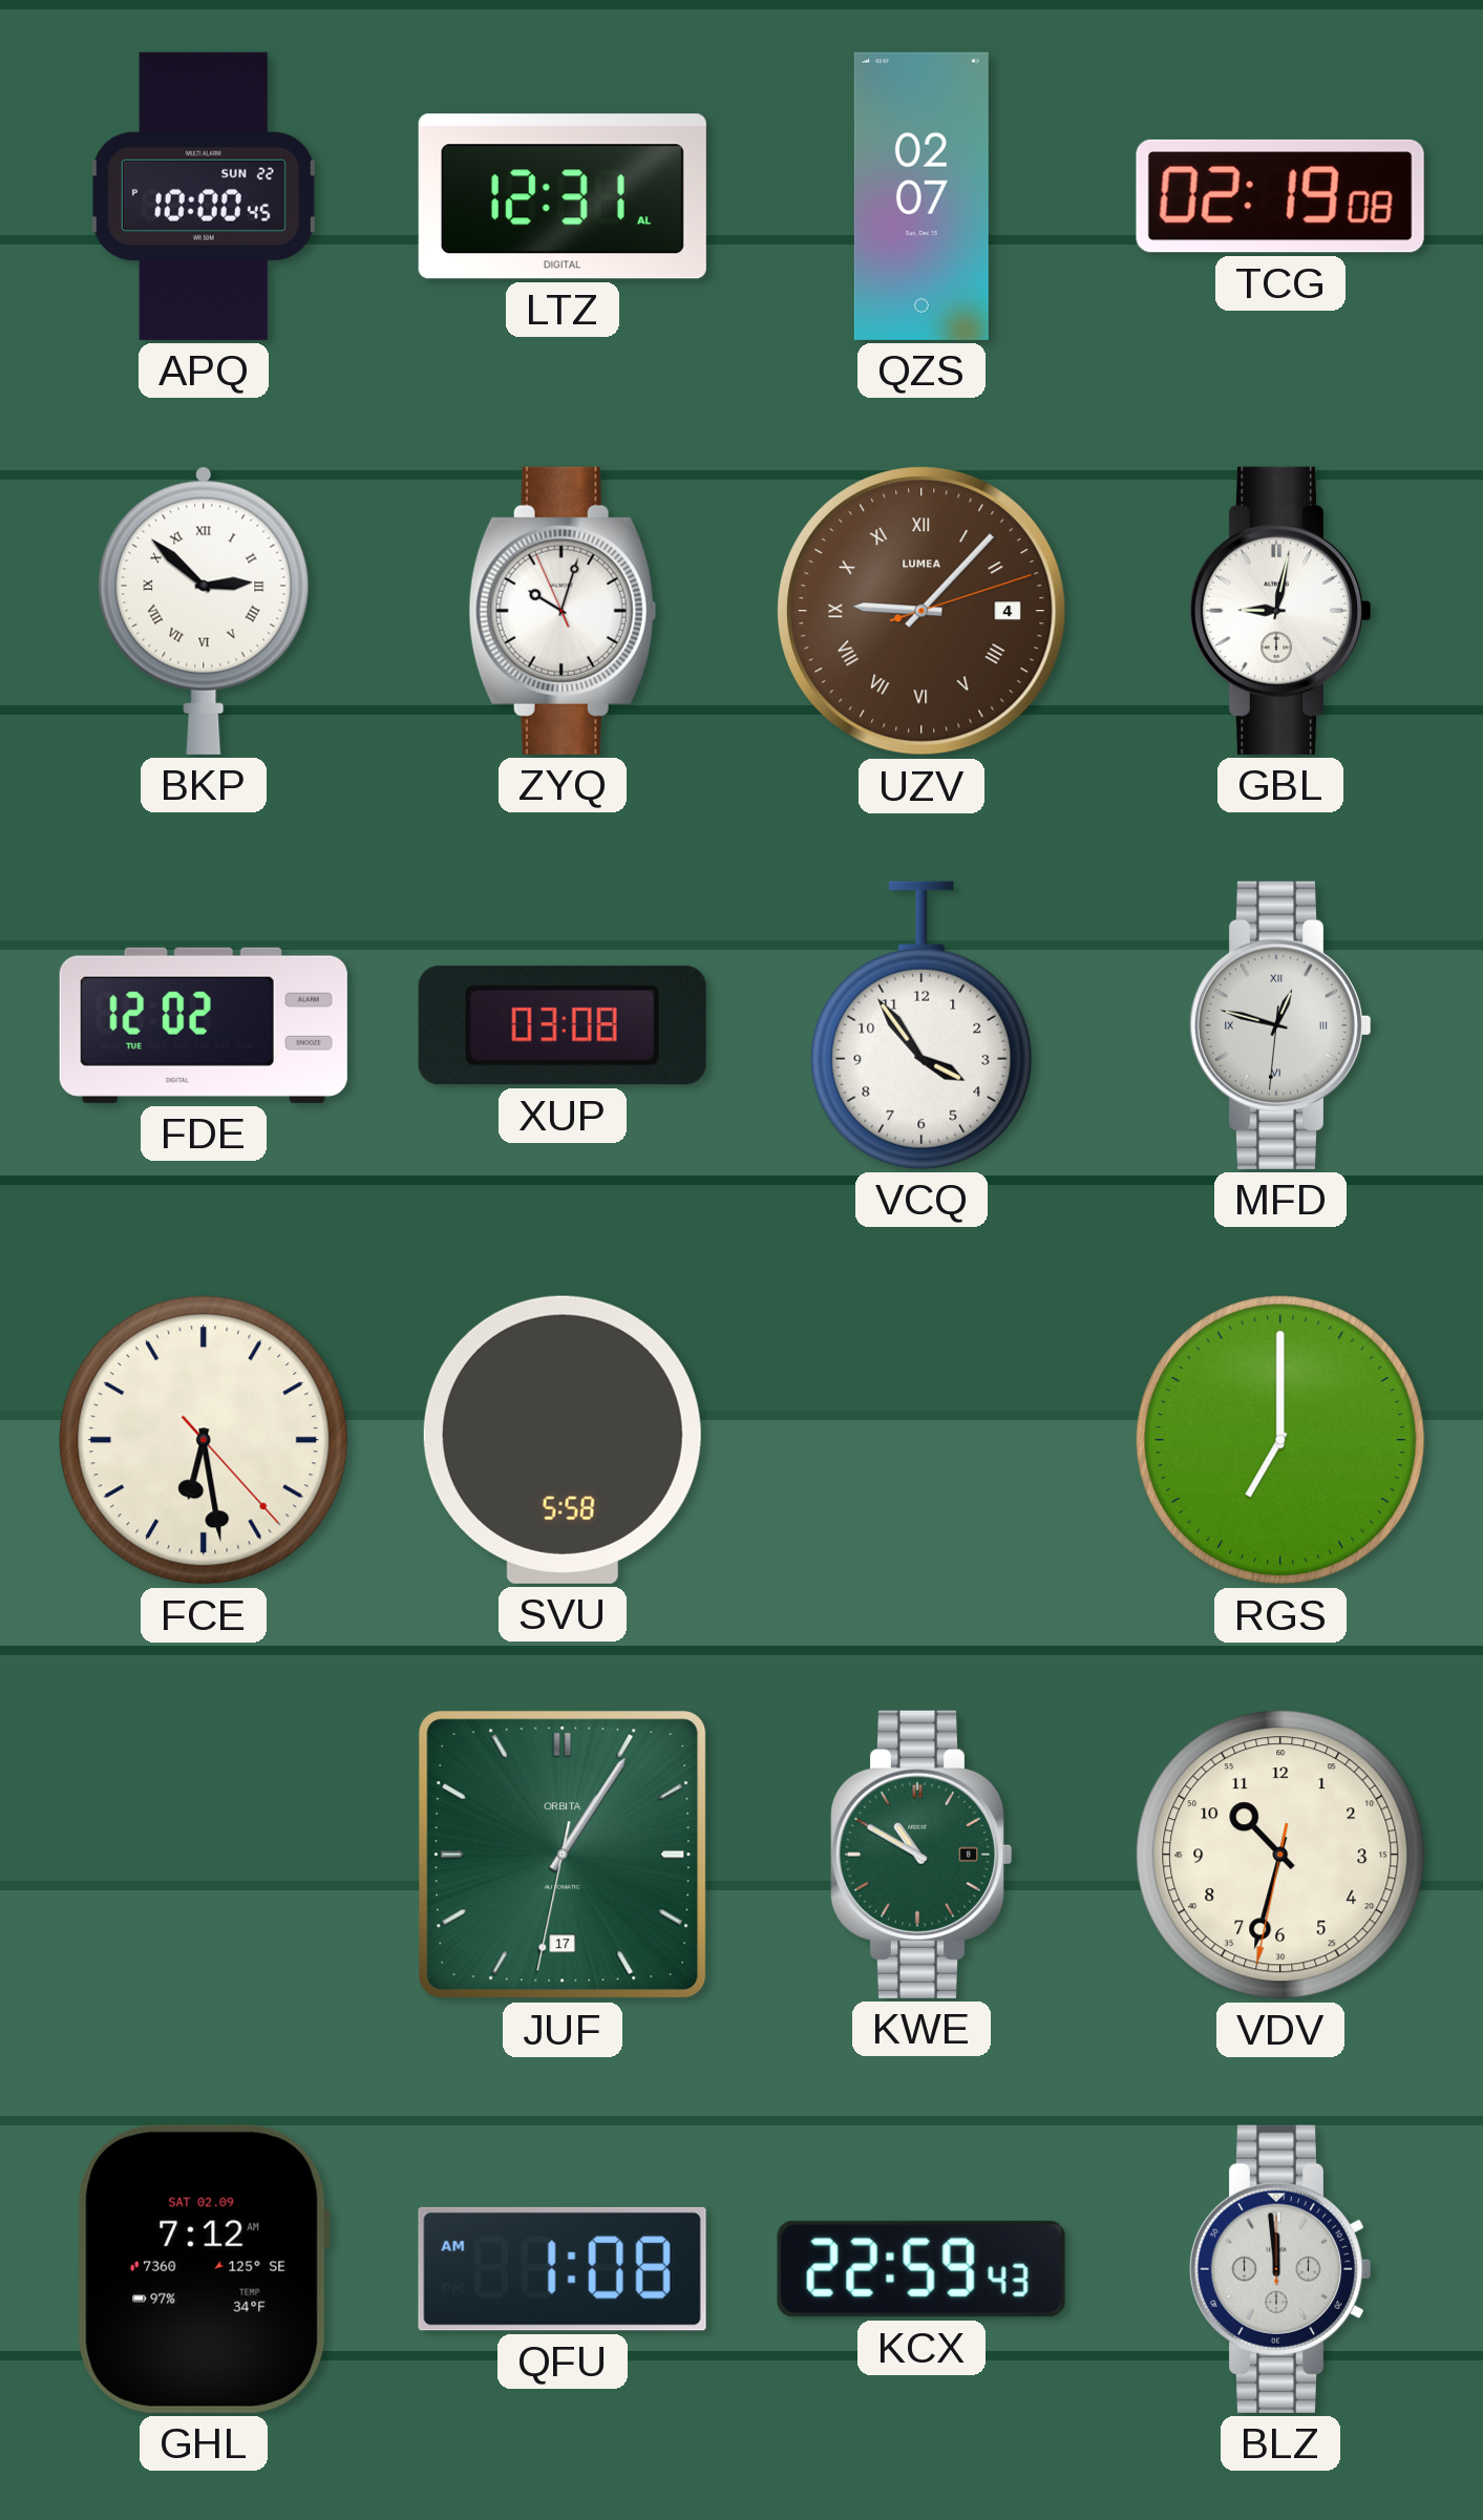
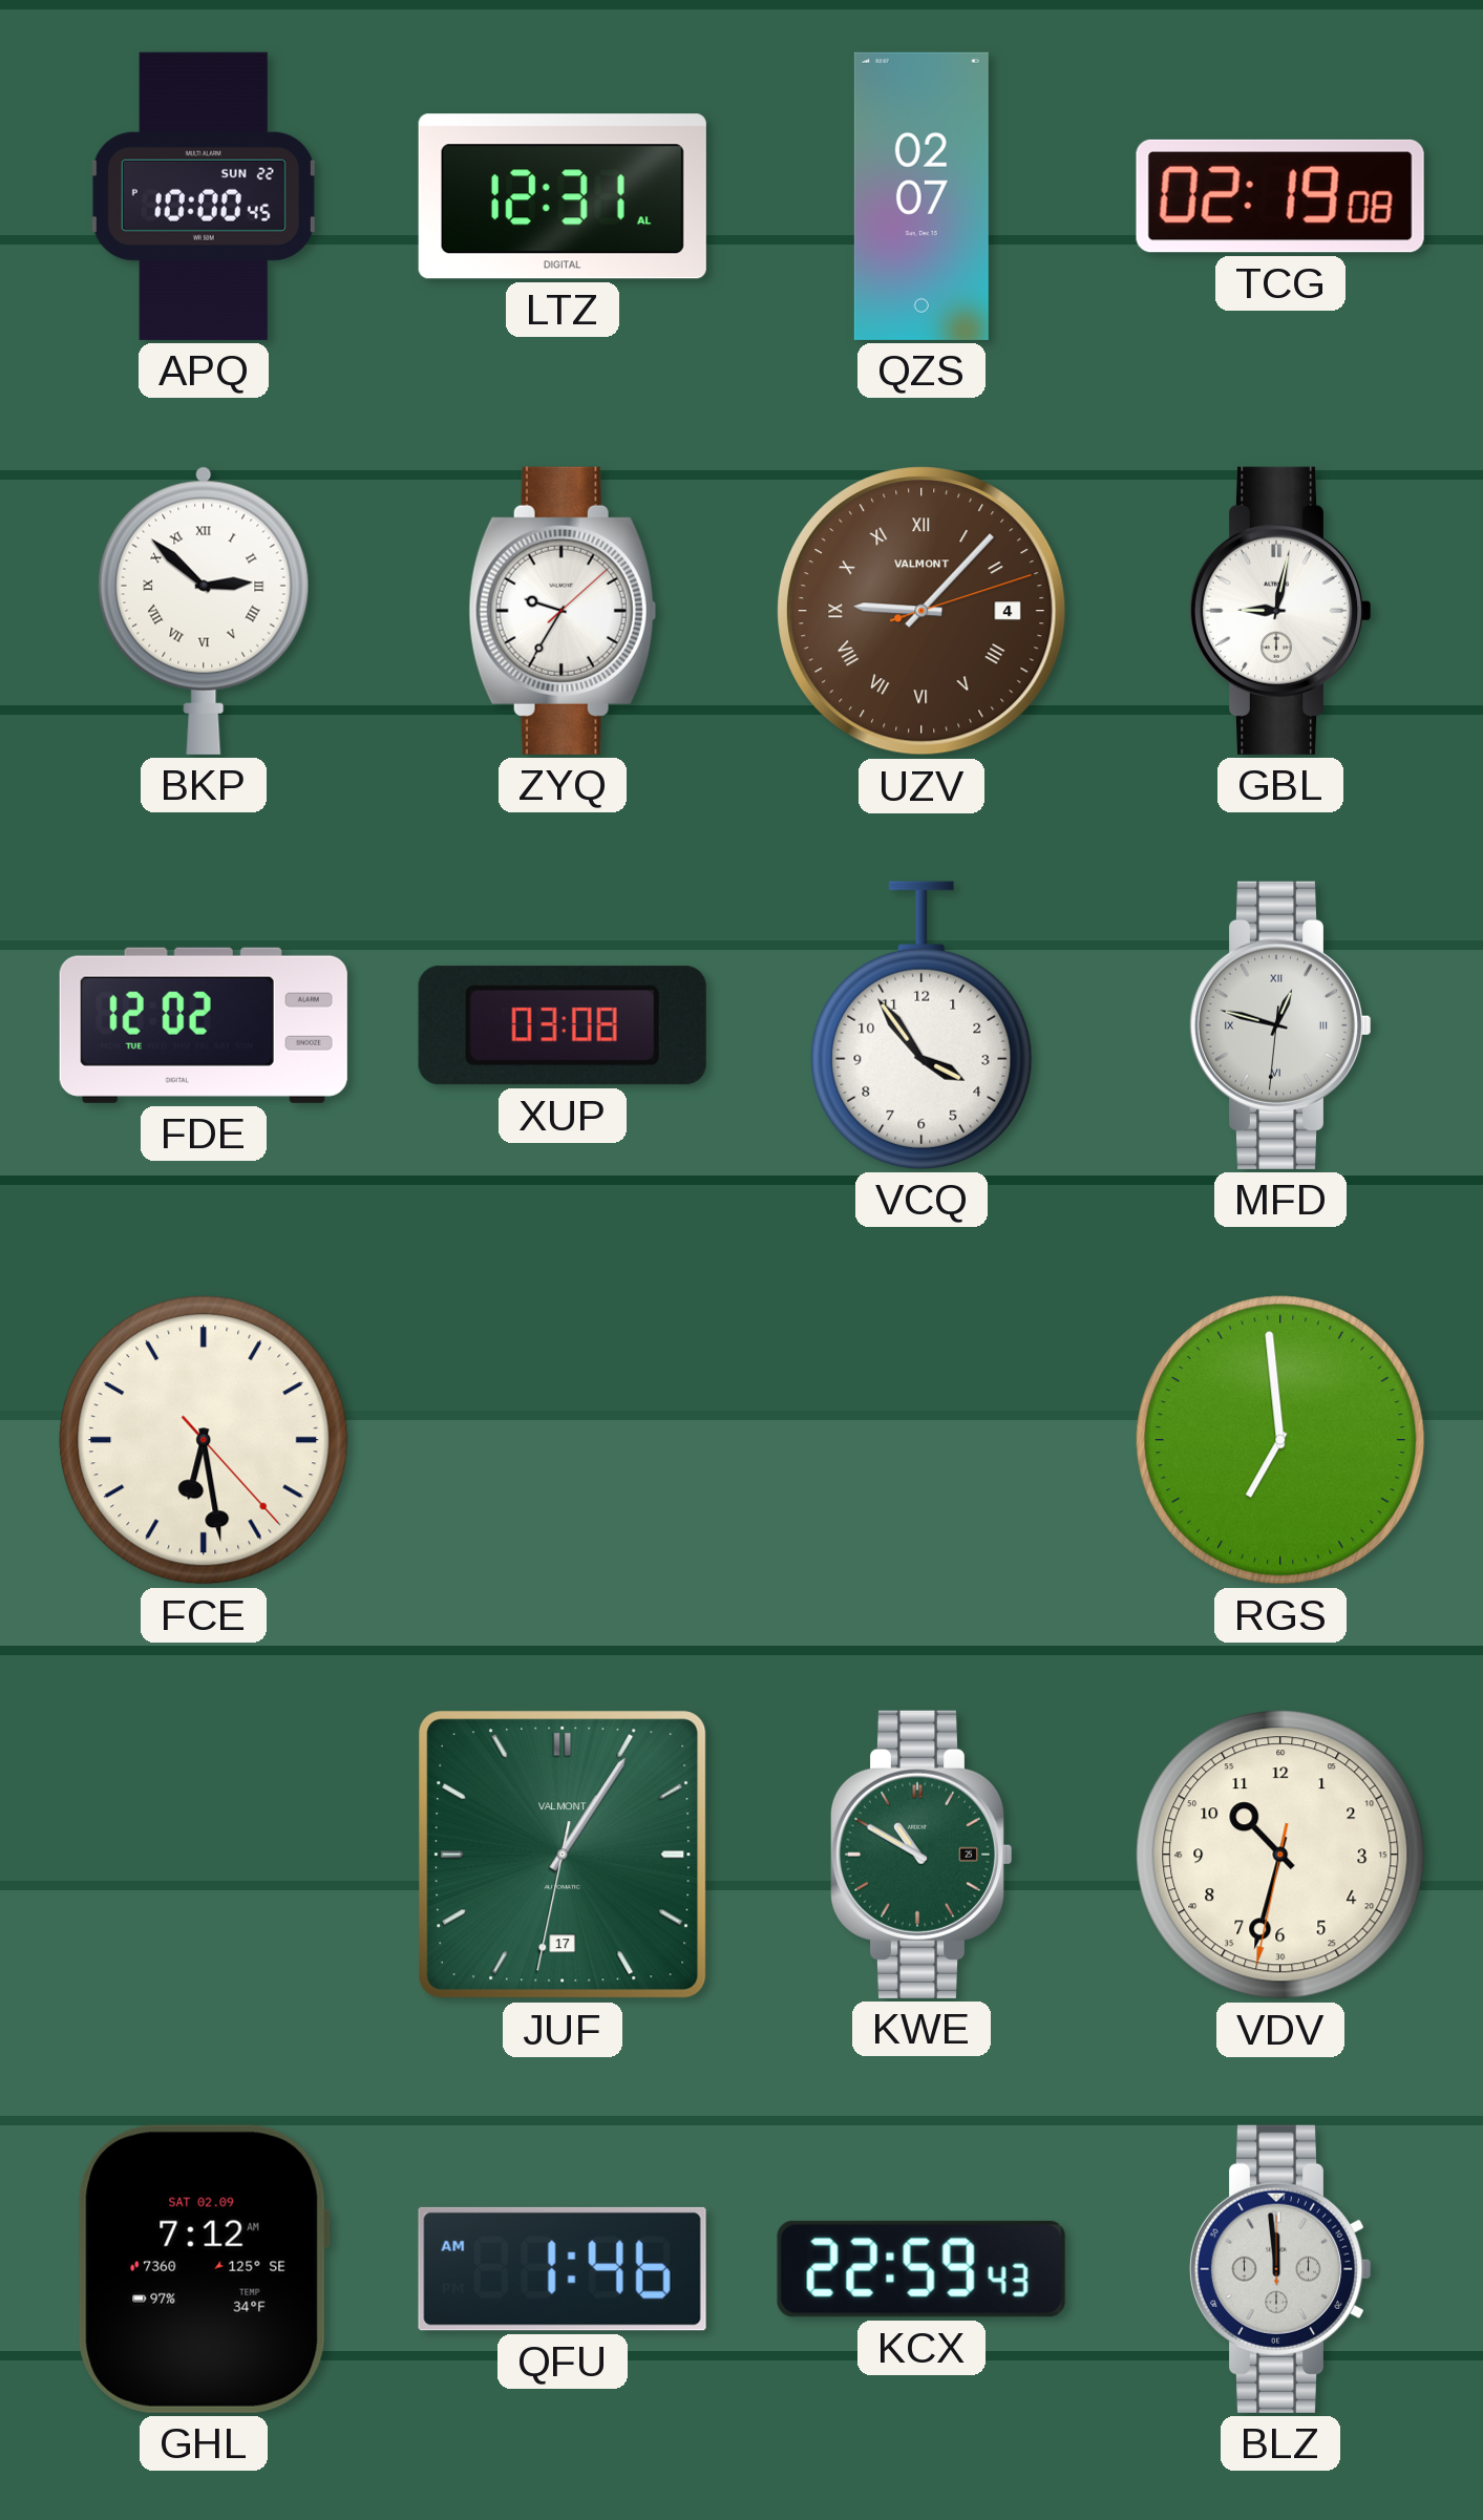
ZYQ: 10:02 -> 9:35
UZV brand: LUMEA -> VALMONT
SVU: 5:58 -> none
RGS: 7:00 -> 6:59
JUF brand: ORBITA -> VALMONT
KWE date: 8 -> 25
QFU: 1:08 -> 1:46
